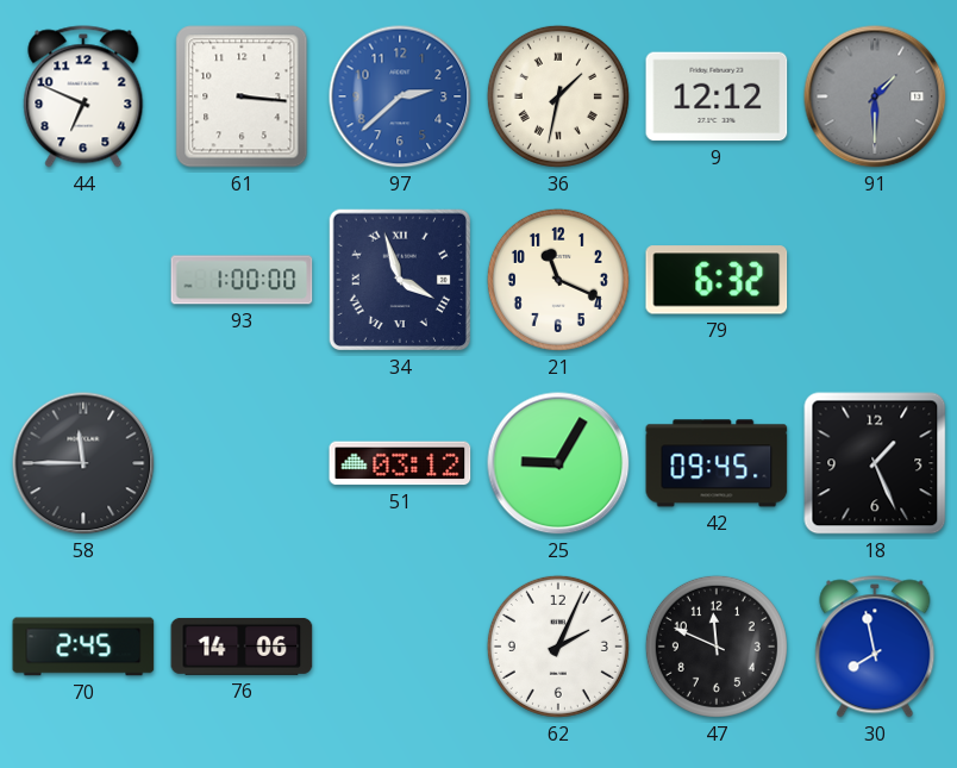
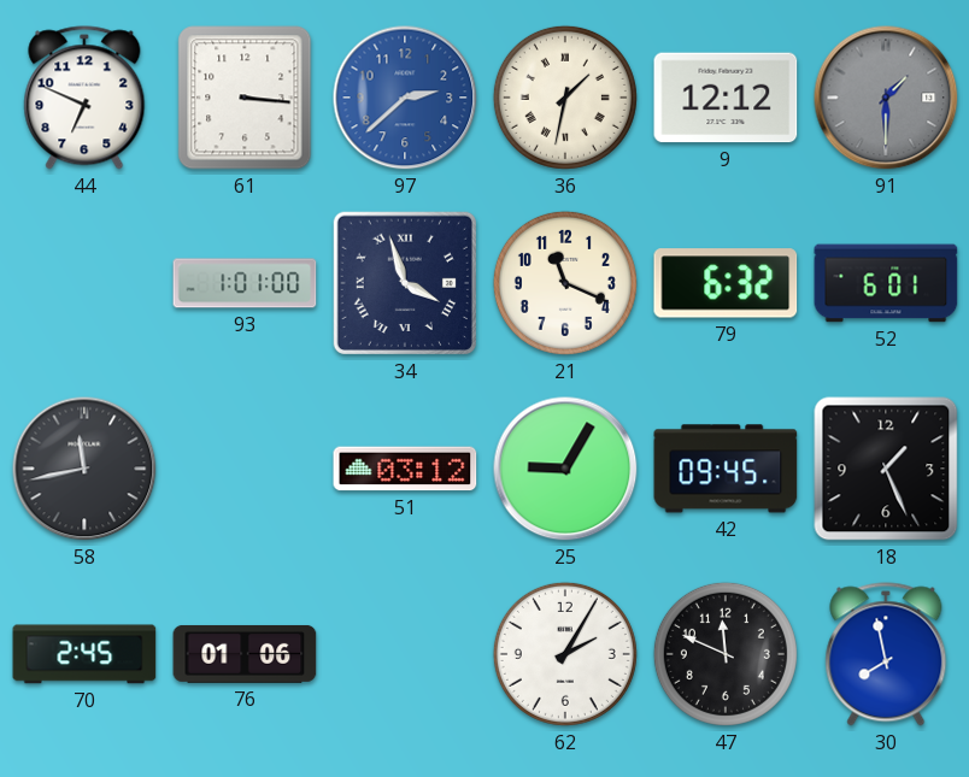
93: 1:00 -> 1:01
52: none -> 6:01
58: 11:45 -> 11:43
76: 14:06 -> 01:06
62: 2:04 -> 2:05
